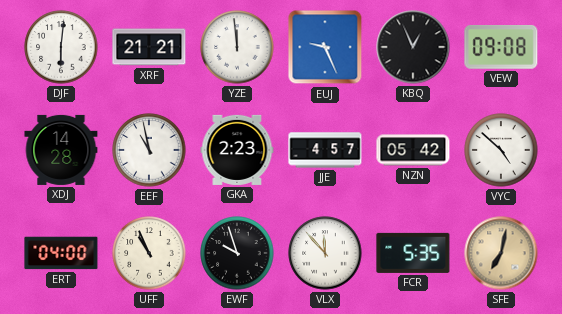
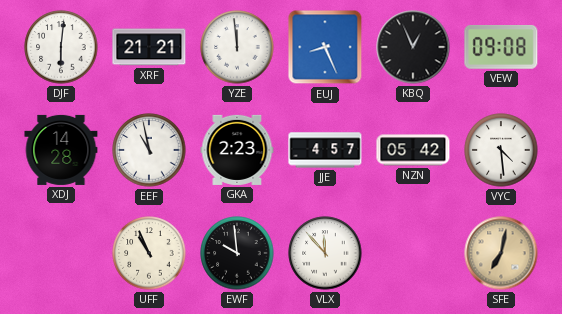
EUJ: 9:26 -> 8:26
VYC: 4:52 -> 4:29
ERT: 04:00 -> none
EWF: 9:57 -> 9:59
FCR: 5:35 -> none
